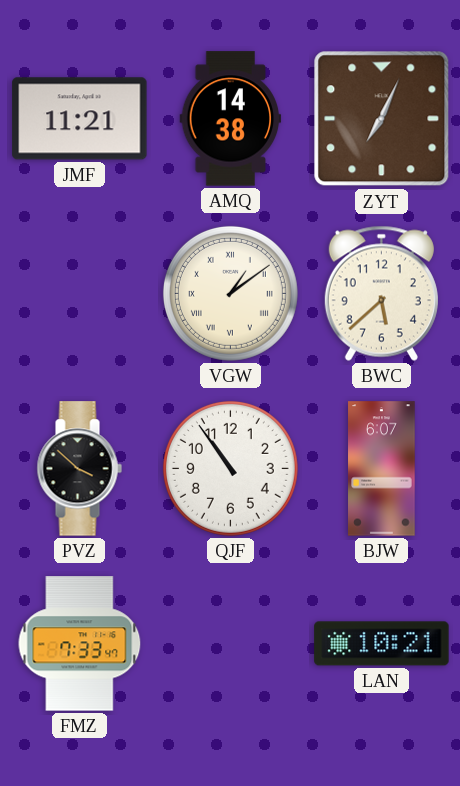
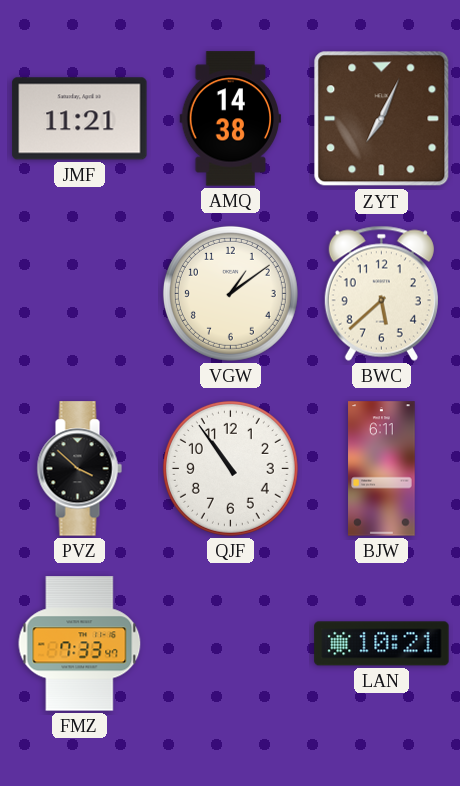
VGW numerals: Roman -> Arabic
BJW: 6:07 -> 6:11
